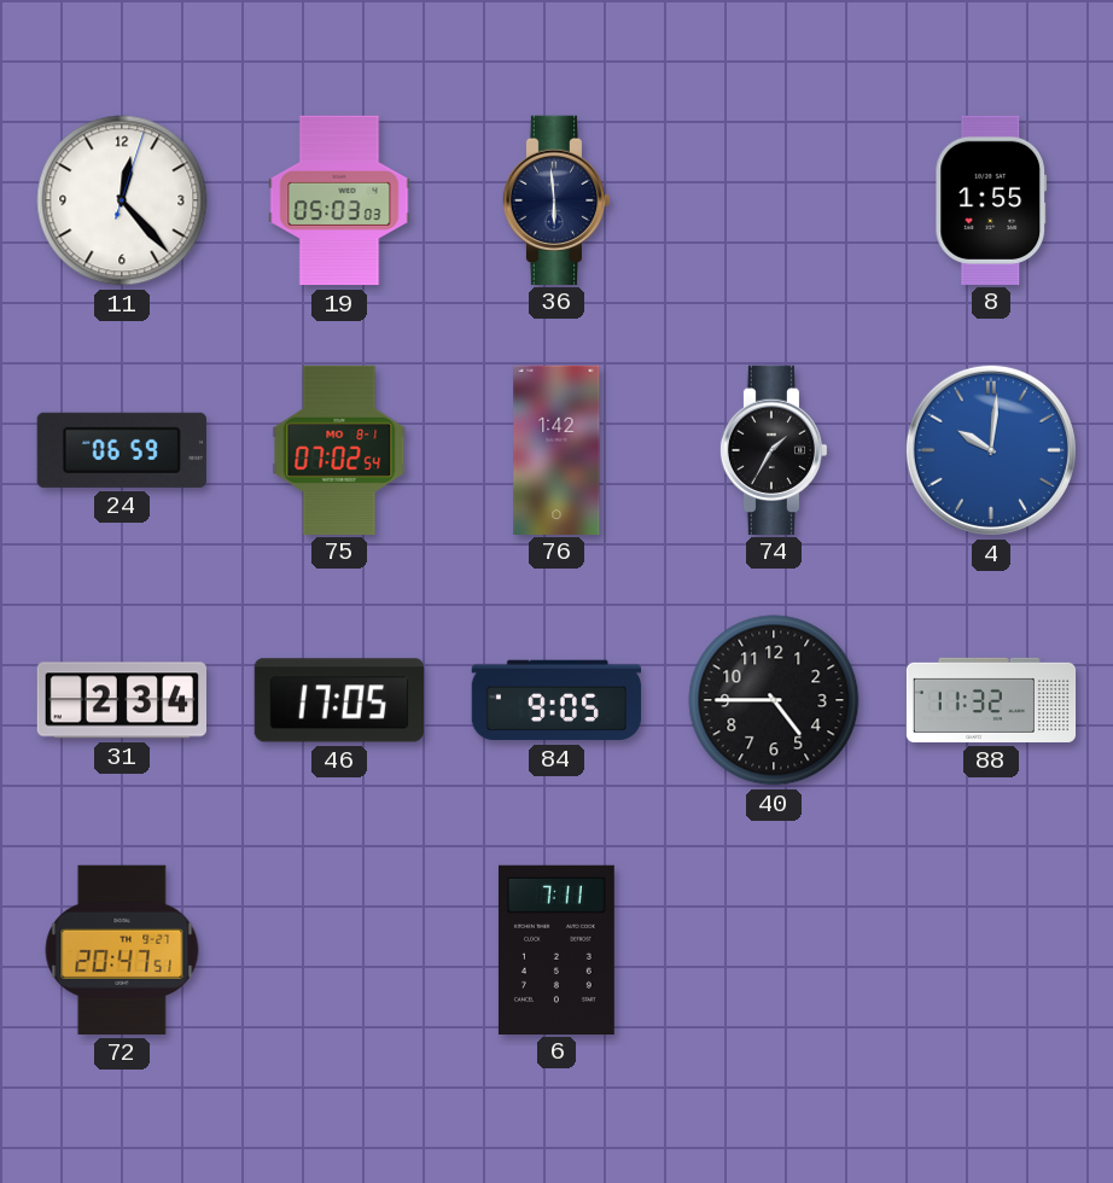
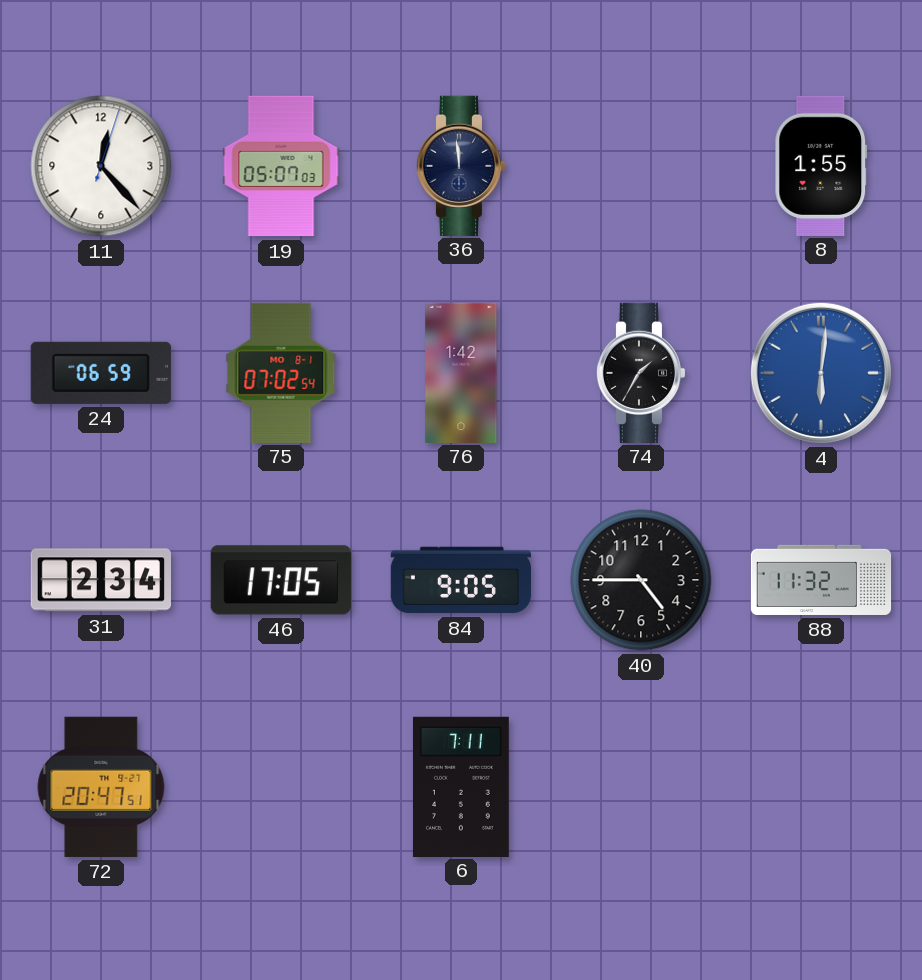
19: 05:03 -> 05:07
36: 5:59 -> 11:59
4: 10:01 -> 6:01
